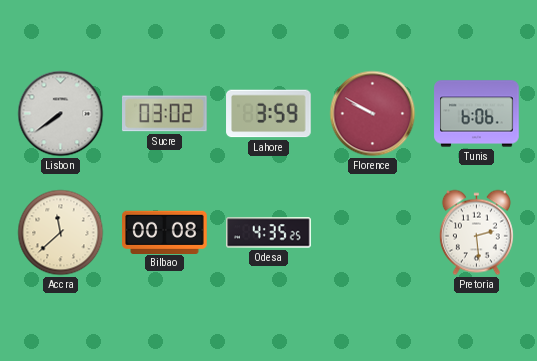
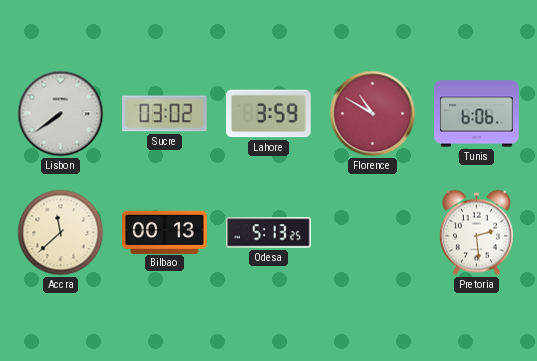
Florence: 9:50 -> 10:50
Bilbao: 00:08 -> 00:13
Odesa: 4:35 -> 5:13
